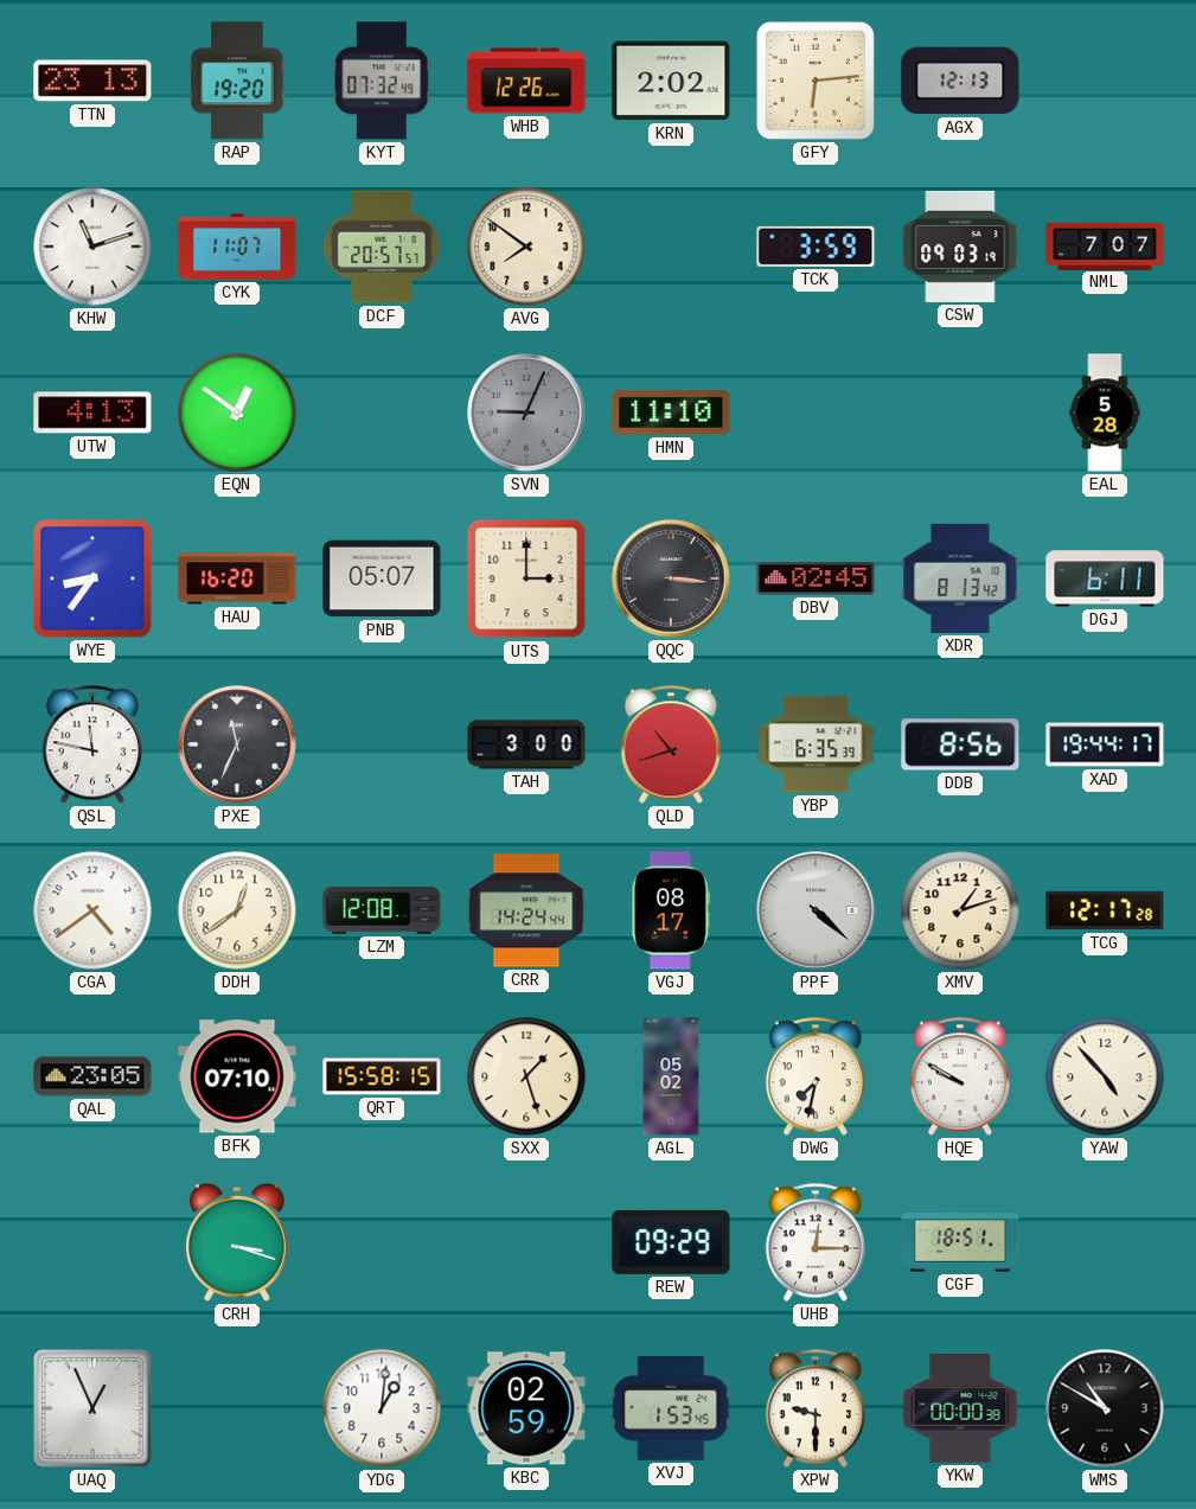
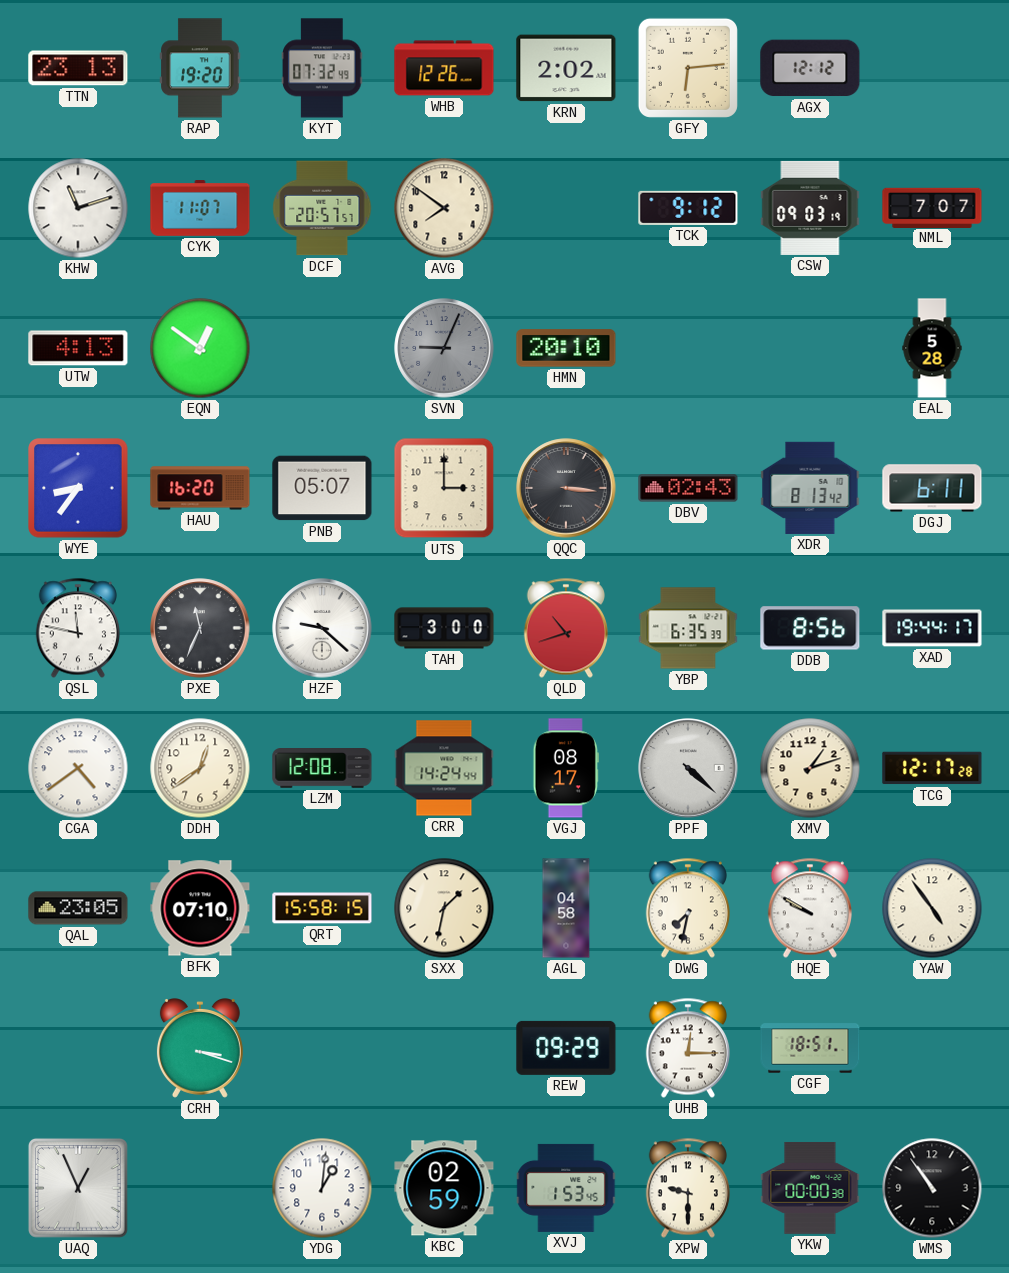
AGX: 12:13 -> 12:12
TCK: 3:59 -> 9:12
HMN: 11:10 -> 20:10
DBV: 02:45 -> 02:43
HZF: none -> 9:22
SXX: 1:27 -> 1:32
AGL: 05:02 -> 04:58
YAW: 4:53 -> 4:54
WMS: 10:50 -> 10:54
